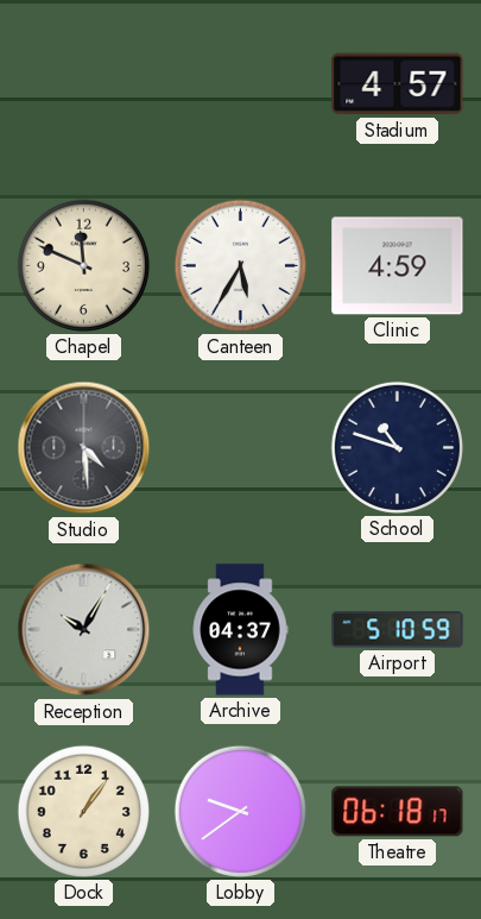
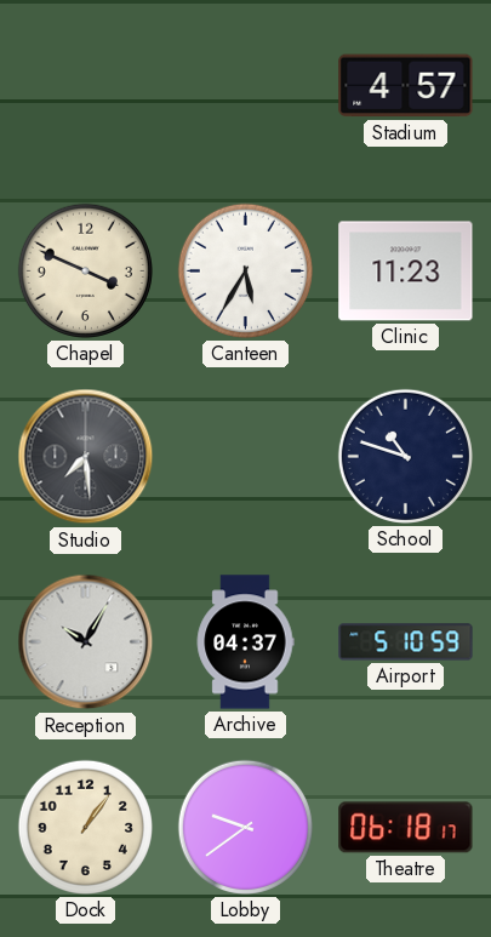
Chapel: 11:49 -> 3:49
Clinic: 4:59 -> 11:23
Studio: 4:29 -> 7:29
